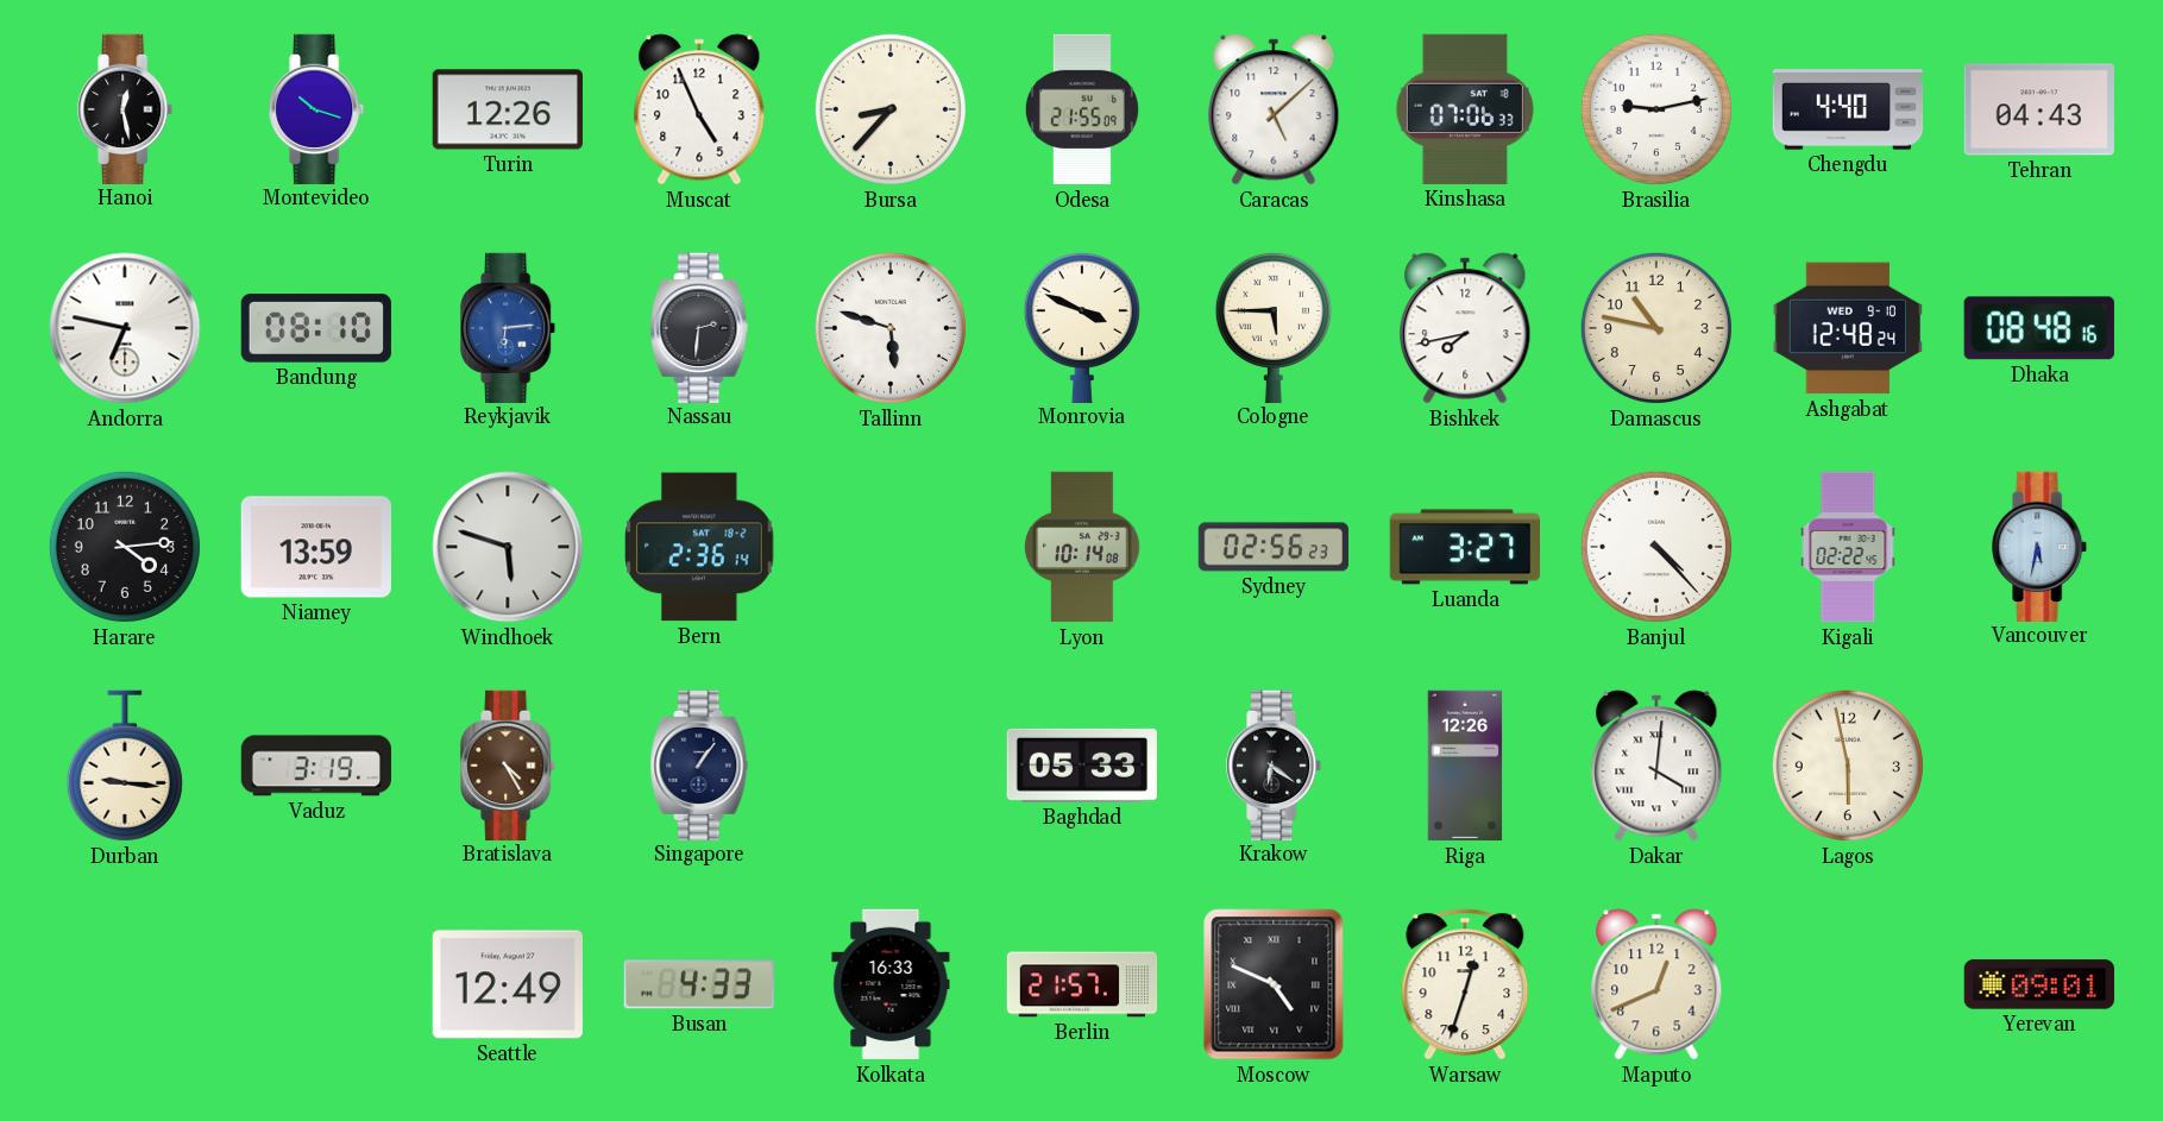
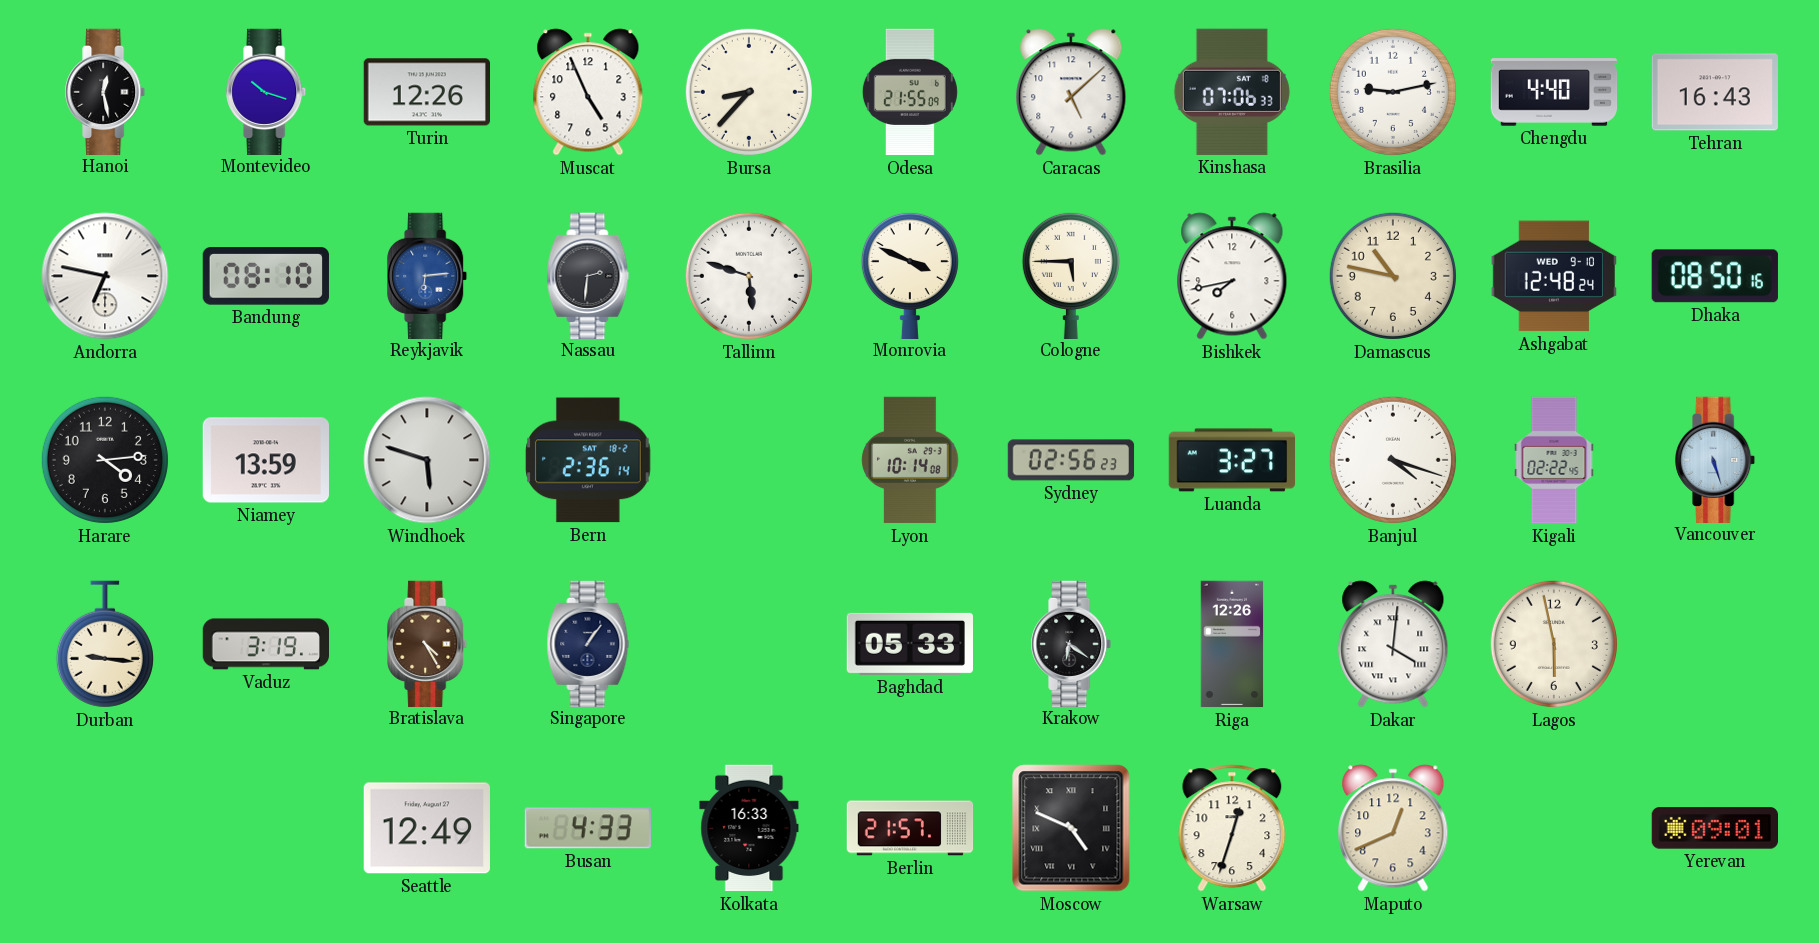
Tehran: 04:43 -> 16:43
Dhaka: 08:48 -> 08:50
Banjul: 4:23 -> 4:18
Vancouver: 5:32 -> 5:27
